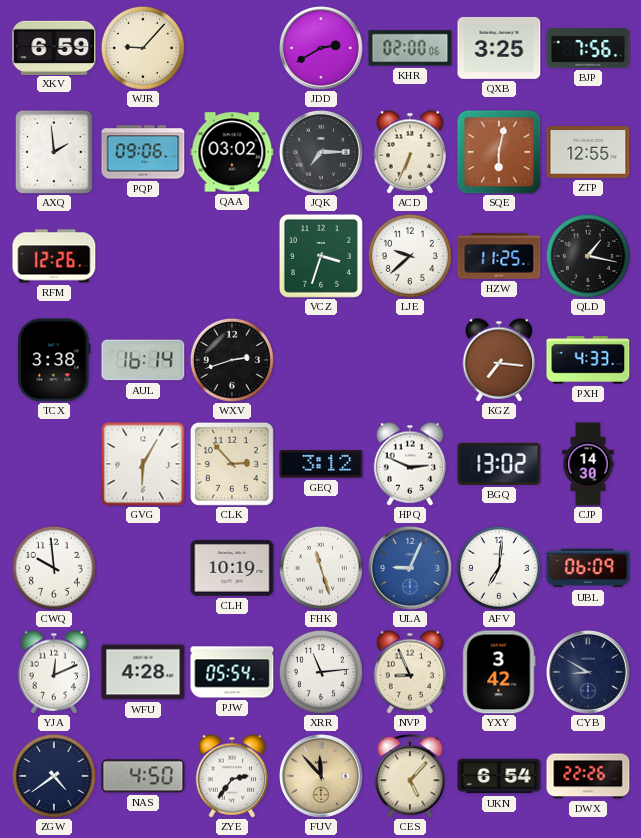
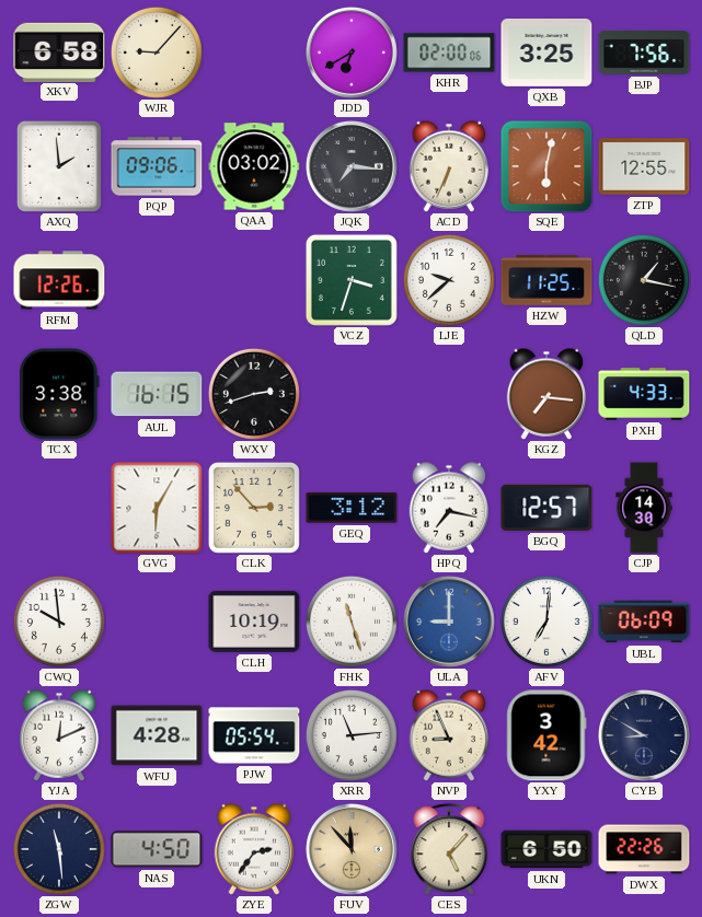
XKV: 6:59 -> 6:58
JDD: 2:40 -> 6:40
JQK: 7:15 -> 7:16
AUL: 16:14 -> 16:15
HPQ: 2:49 -> 7:17
BGQ: 13:02 -> 12:57
ULA: 9:04 -> 9:00
ZGW: 4:39 -> 11:29
UKN: 6:54 -> 6:50
